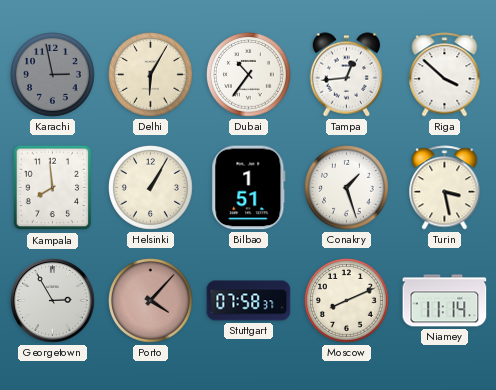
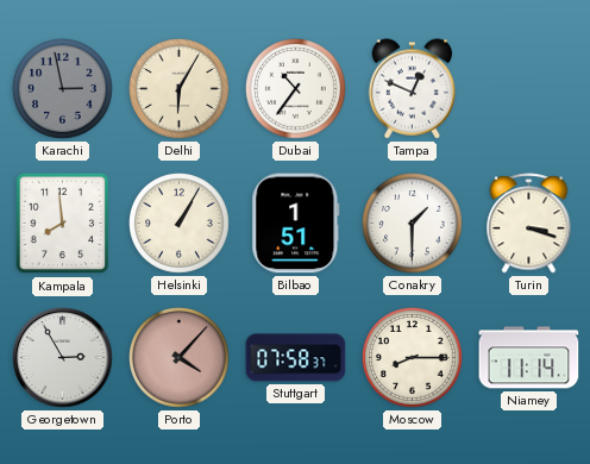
Tampa: 12:44 -> 12:49
Riga: 3:52 -> none
Conakry: 1:27 -> 1:30
Turin: 3:28 -> 3:18
Moscow: 8:11 -> 8:15
